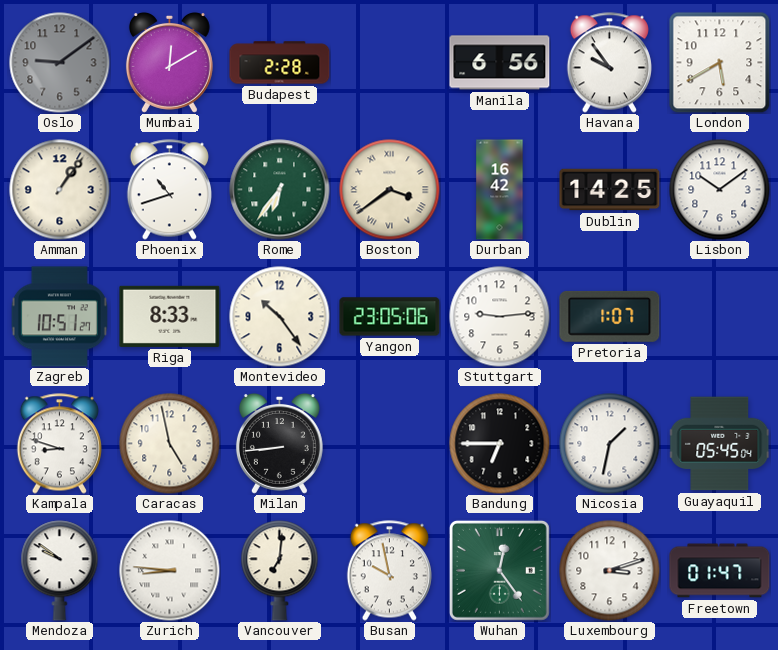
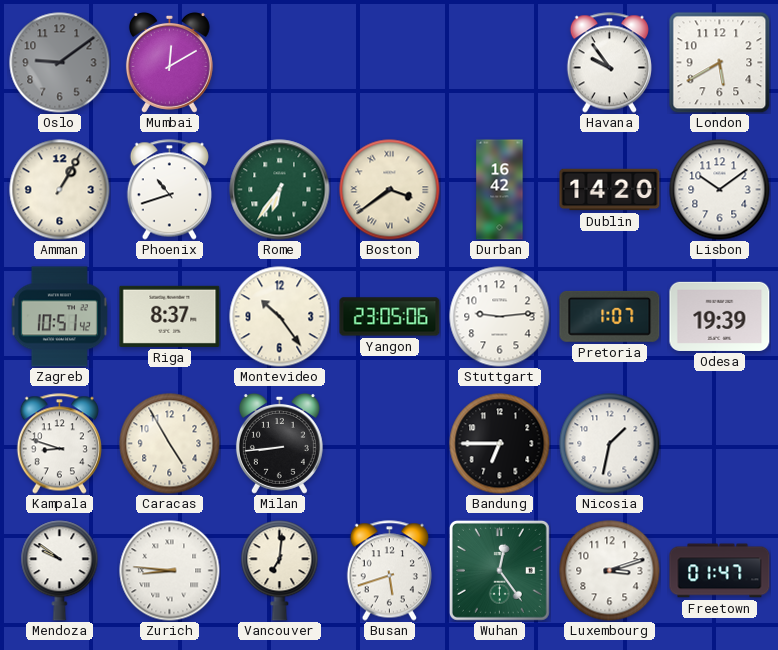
Budapest: 2:28 -> none
Manila: 6:56 -> none
Amman: 1:06 -> 1:05
Dublin: 14:25 -> 14:20
Zagreb: 10:51:27 -> 10:51:42
Riga: 8:33 -> 8:37
Odesa: none -> 19:39
Caracas: 4:58 -> 4:55
Guayaquil: 05:45 -> none
Busan: 9:58 -> 5:42
